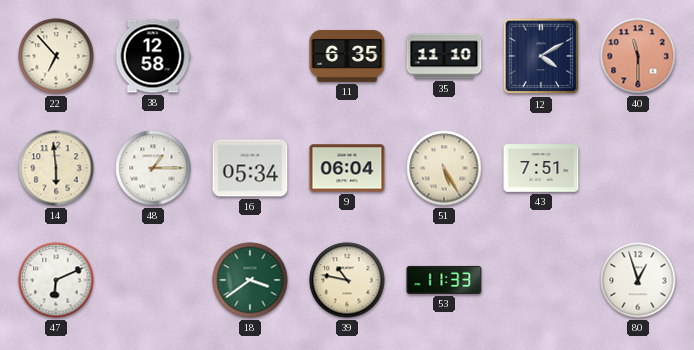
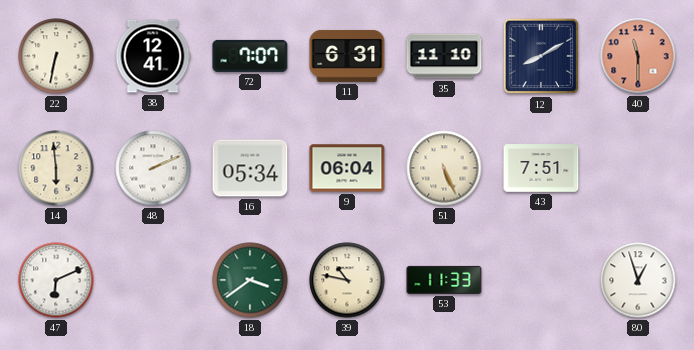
22: 6:53 -> 6:32
38: 12:58 -> 12:41
72: none -> 7:07
11: 6:35 -> 6:31
12: 4:10 -> 8:10
48: 1:15 -> 2:11
51: 5:25 -> 5:26
